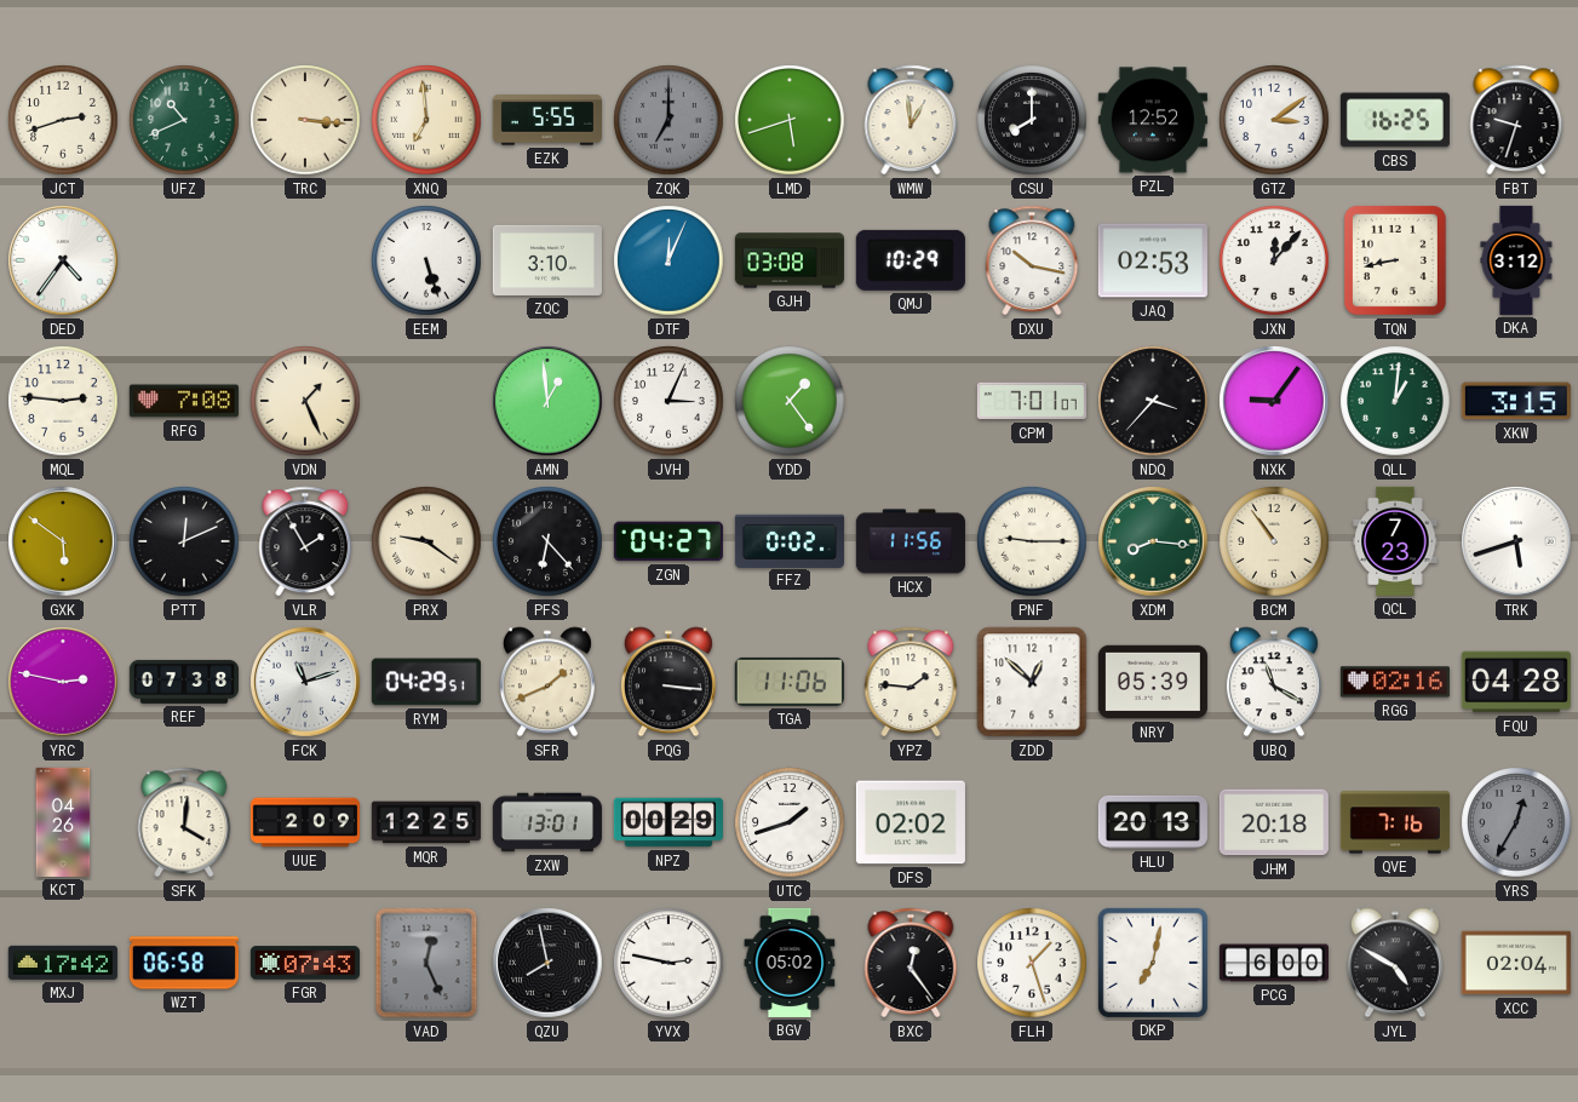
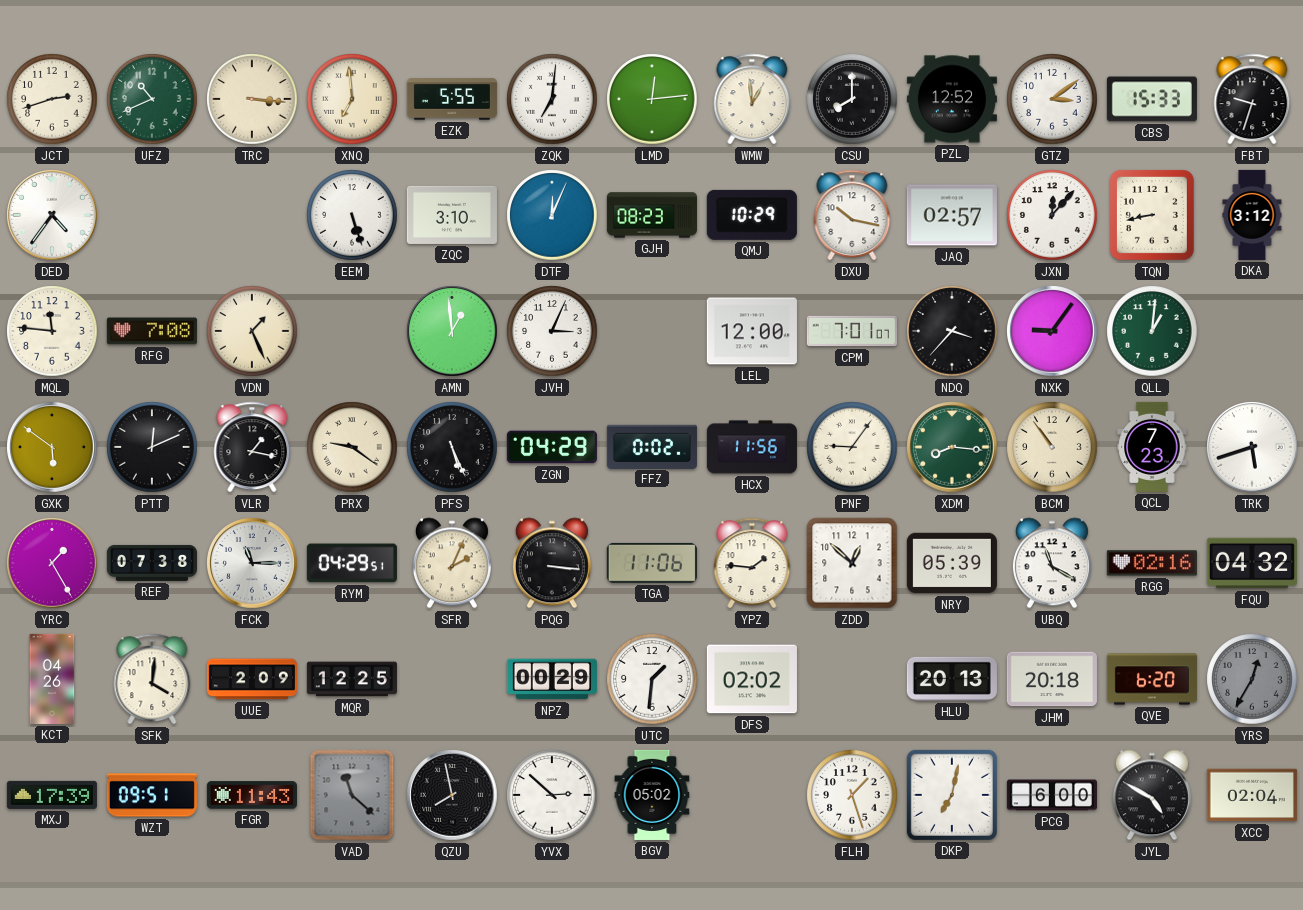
ZQK: 7:00 -> 7:01
ZQK dial: grey -> white
LMD: 5:42 -> 12:14
CBS: 16:25 -> 15:33
GJH: 03:08 -> 08:23
JAQ: 02:53 -> 02:57
MQL: 2:46 -> 11:46
YDD: 1:24 -> none
LEL: none -> 12:00
XKW: 3:15 -> none
VLR: 1:55 -> 1:17
PFS: 6:23 -> 5:26
ZGN: 04:27 -> 04:29
PNF: 9:15 -> 9:06
YRC: 2:47 -> 1:25
FCK: 11:12 -> 11:15
SFR: 1:41 -> 2:04
FQU: 04:28 -> 04:32
ZXW: 13:01 -> none
UTC: 1:42 -> 1:31
QVE: 7:16 -> 6:20
MXJ: 17:42 -> 17:39
WZT: 06:58 -> 09:51
FGR: 07:43 -> 11:43
VAD: 12:26 -> 11:22
YVX: 2:47 -> 2:52
BXC: 12:24 -> none
